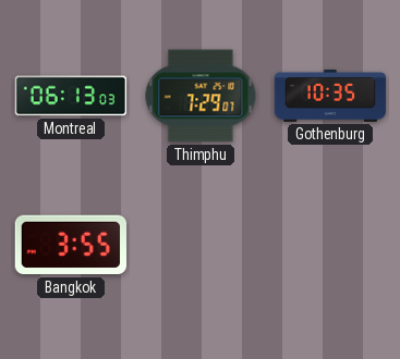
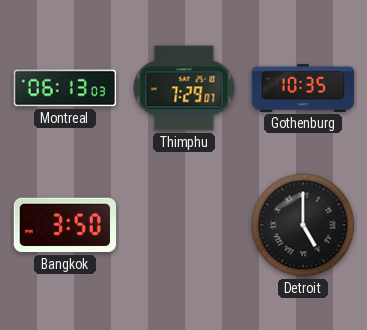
Bangkok: 3:55 -> 3:50
Detroit: none -> 5:00
